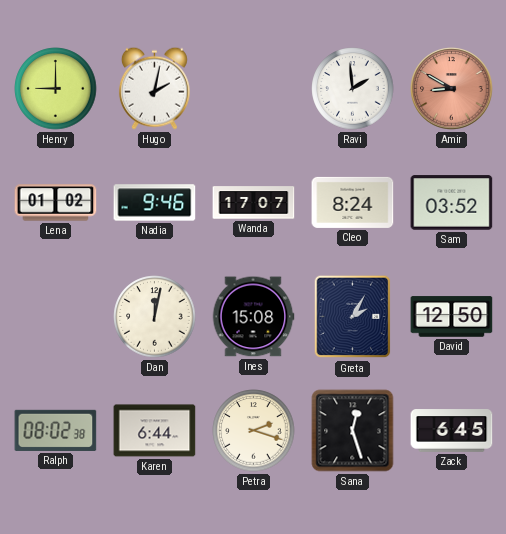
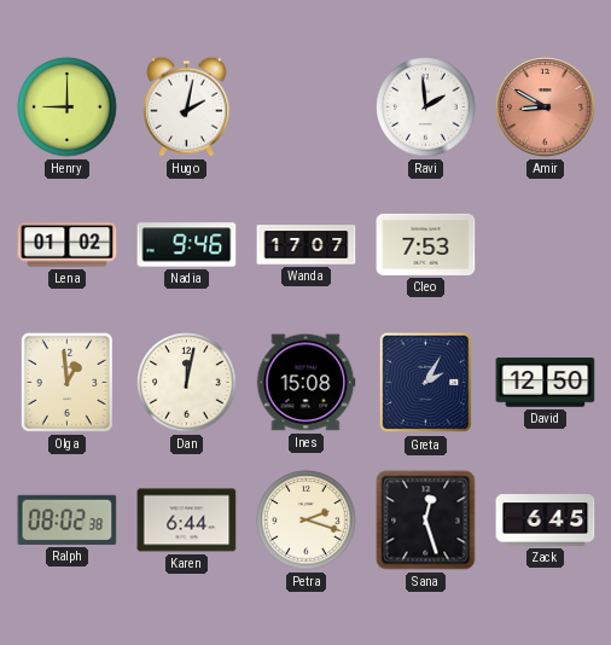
Cleo: 8:24 -> 7:53
Sam: 03:52 -> none
Olga: none -> 12:59
